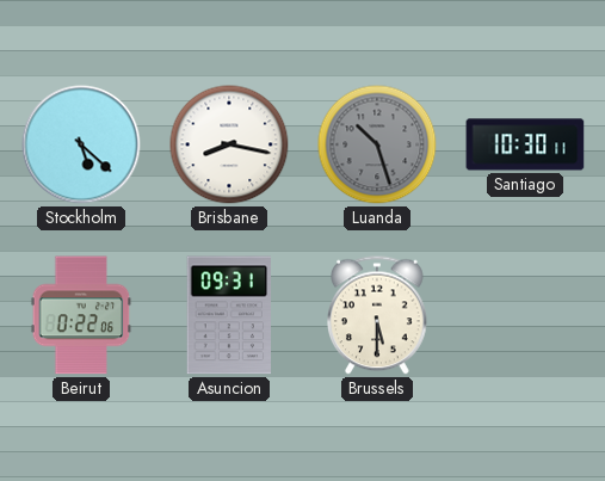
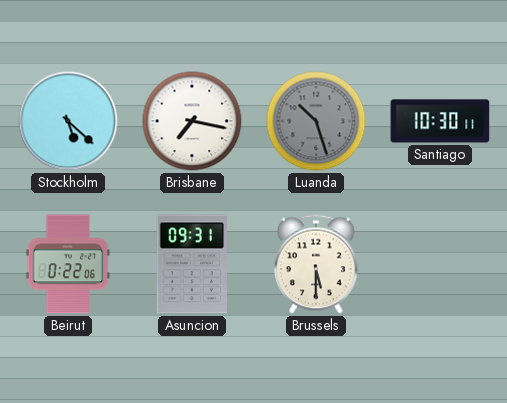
Brisbane: 8:17 -> 7:17
